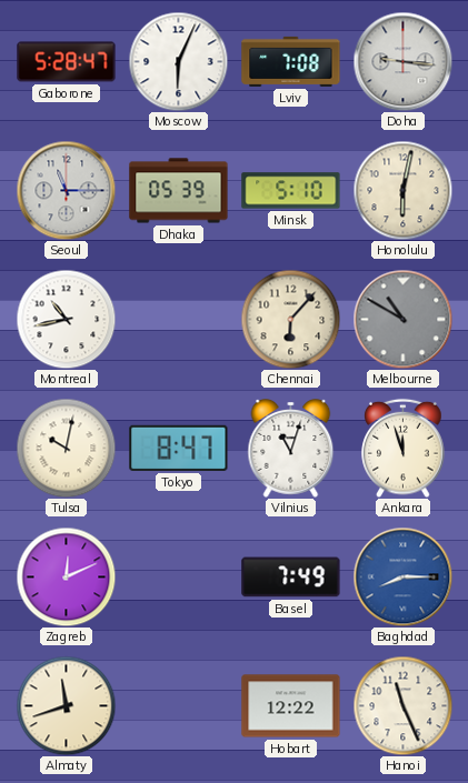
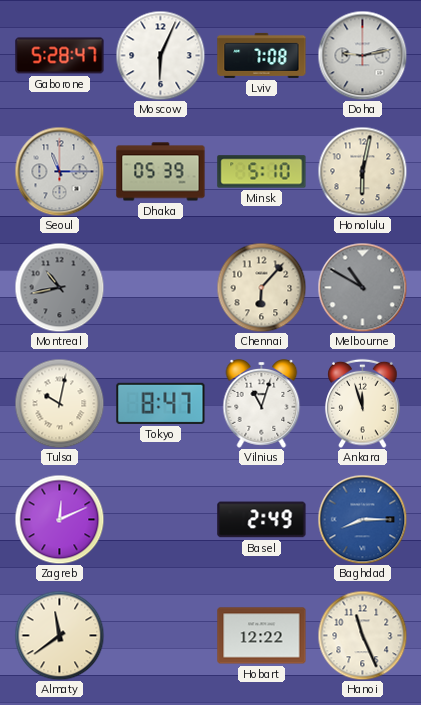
Doha: 9:16 -> 9:13
Montreal dial: white -> grey
Basel: 7:49 -> 2:49
Almaty: 11:42 -> 11:39
